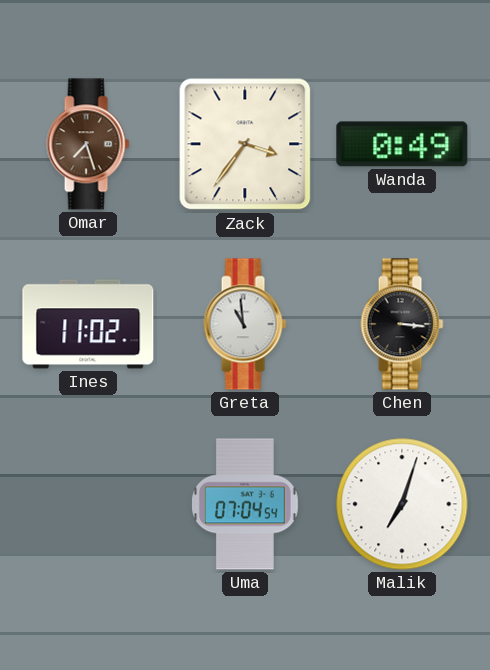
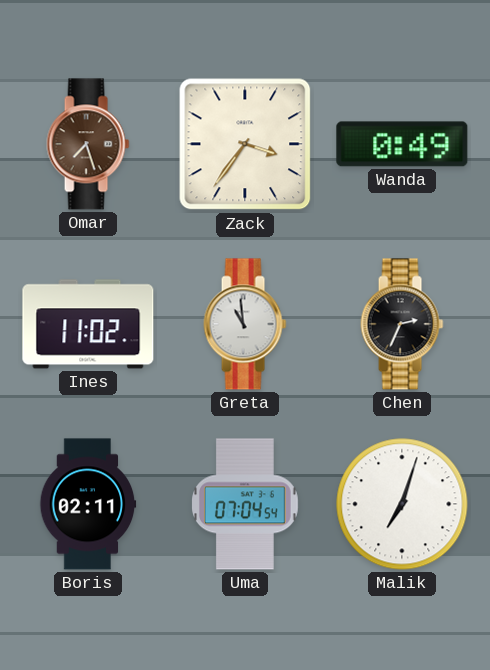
Chen: 3:16 -> 2:34
Boris: none -> 02:11
